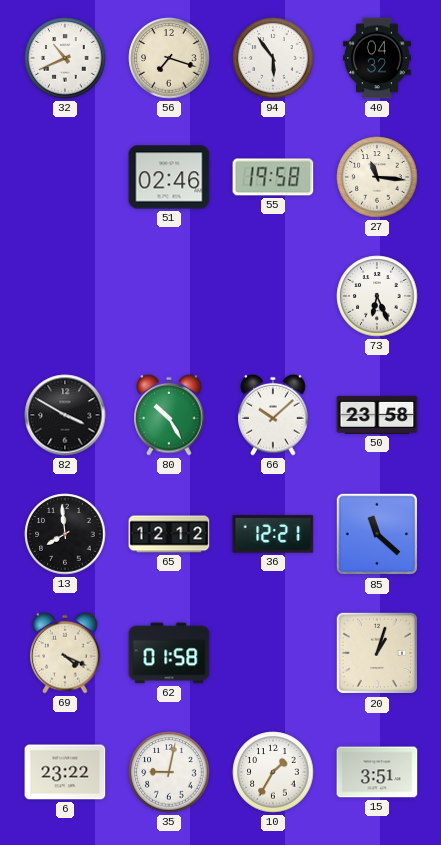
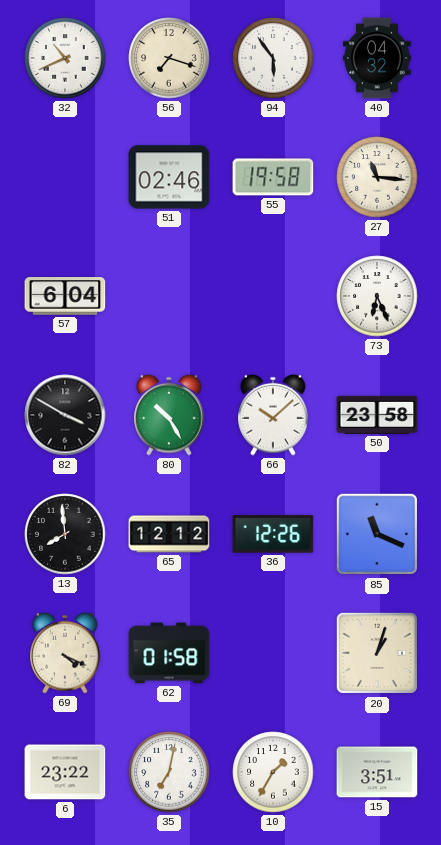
57: none -> 6:04
36: 12:21 -> 12:26
85: 11:22 -> 11:19
35: 9:02 -> 7:02
